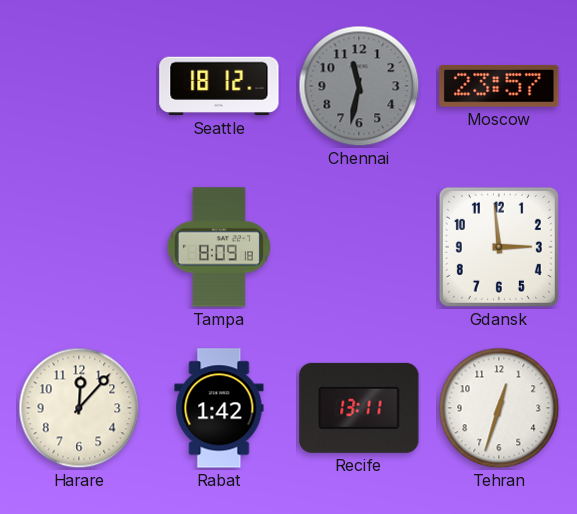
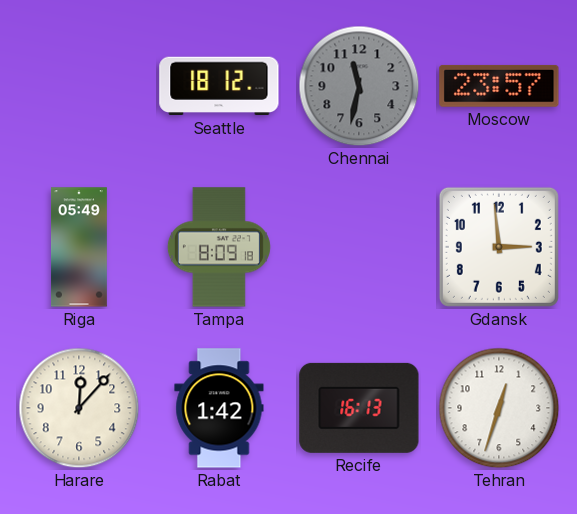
Riga: none -> 05:49
Recife: 13:11 -> 16:13
